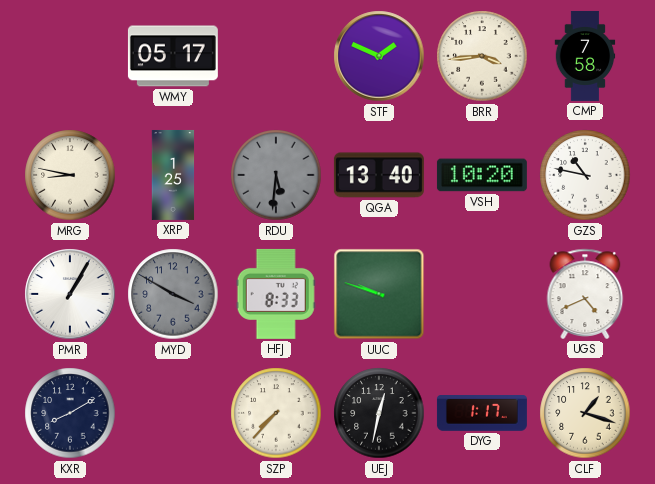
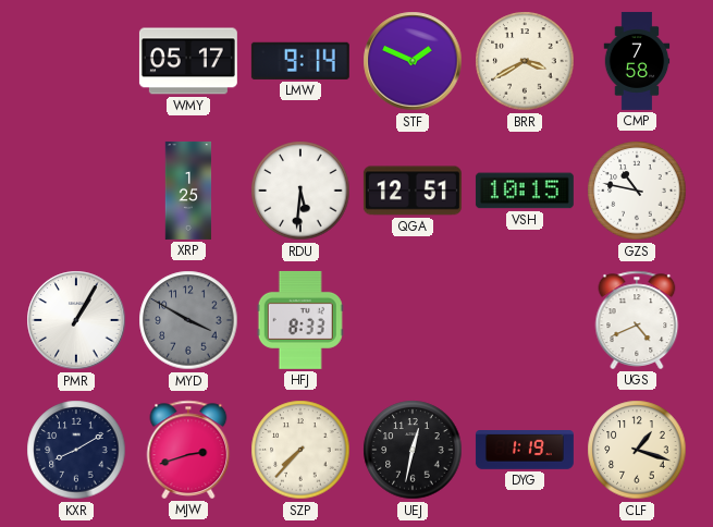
LMW: none -> 9:14
BRR: 3:44 -> 3:40
MRG: 8:47 -> none
RDU dial: grey -> white
QGA: 13:40 -> 12:51
VSH: 10:20 -> 10:15
UUC: 9:48 -> none
MJW: none -> 2:42
DYG: 1:17 -> 1:19
